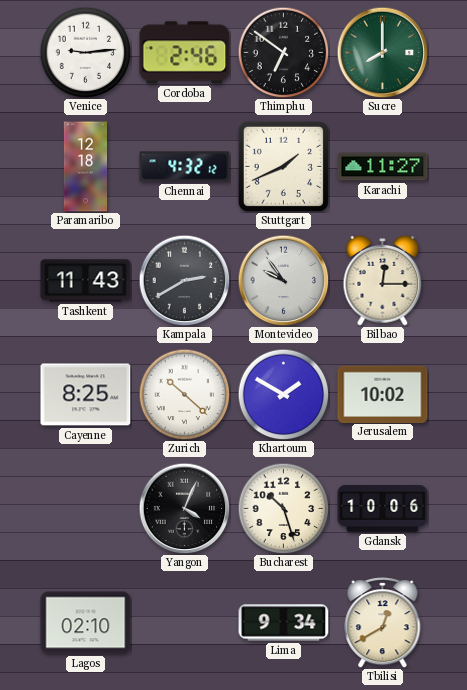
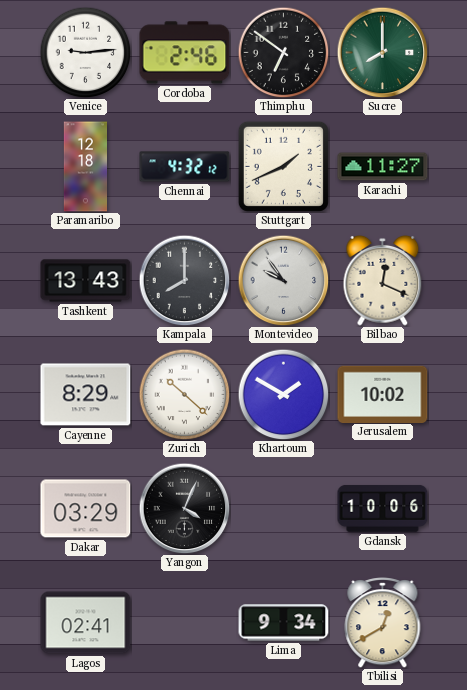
Tashkent: 11:43 -> 13:43
Kampala: 2:40 -> 8:00
Bilbao: 12:15 -> 12:19
Cayenne: 8:25 -> 8:29
Dakar: none -> 03:29
Bucharest: 10:27 -> none
Lagos: 02:10 -> 02:41
